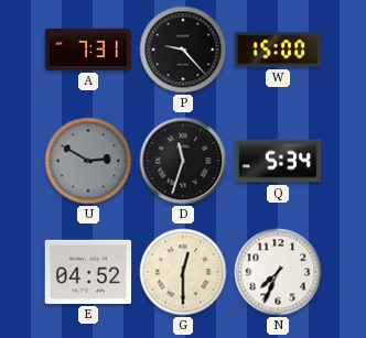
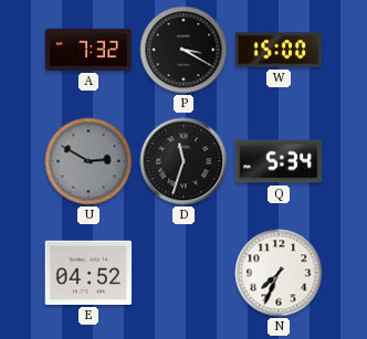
A: 7:31 -> 7:32
P: 9:23 -> 3:20
G: 12:30 -> none
